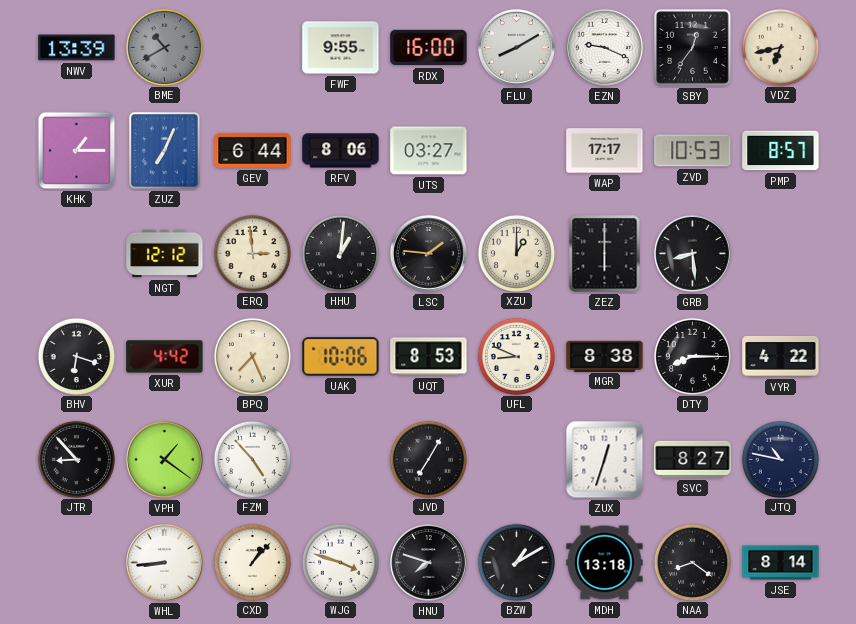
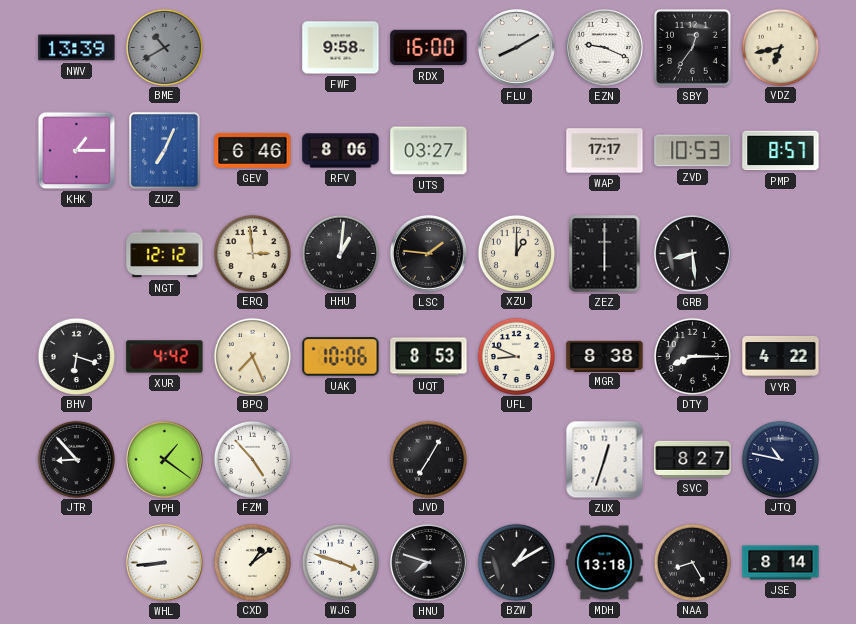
FWF: 9:55 -> 9:58
GEV: 6:44 -> 6:46
CXD: 1:07 -> 1:09
NAA: 8:21 -> 8:25
